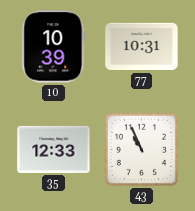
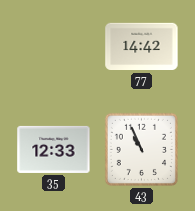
10: 10:39 -> none
77: 10:31 -> 14:42
